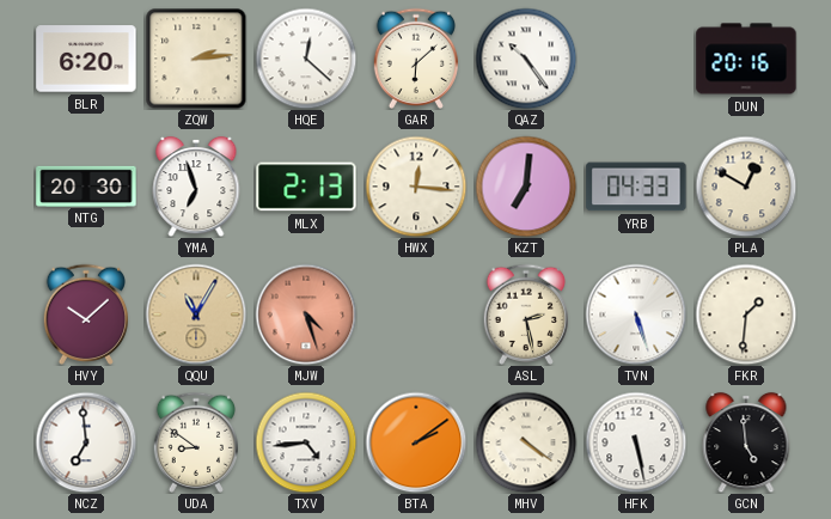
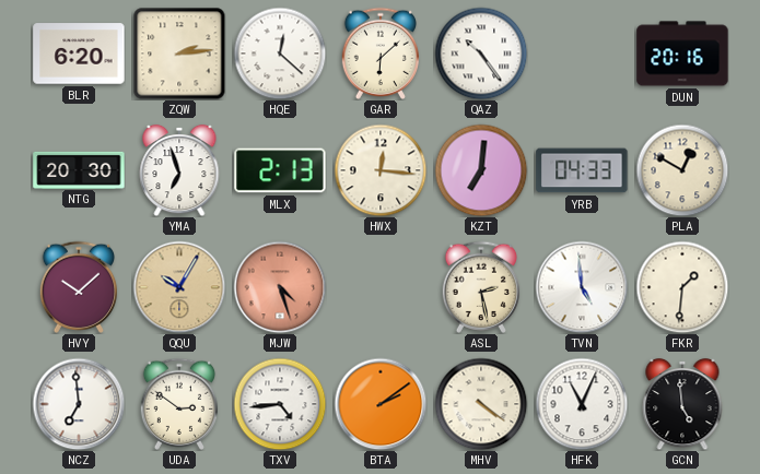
QQU: 11:05 -> 10:05
TVN: 5:27 -> 4:59
UDA: 8:51 -> 2:51
HFK: 5:28 -> 11:04
